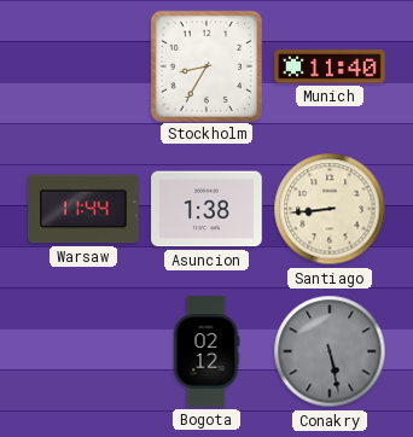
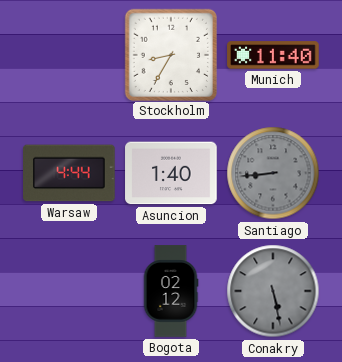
Warsaw: 11:44 -> 4:44
Asuncion: 1:38 -> 1:40
Santiago dial: cream -> grey
